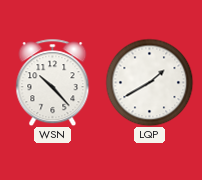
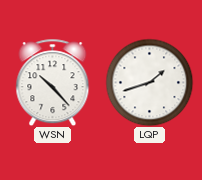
LQP: 1:40 -> 1:42
